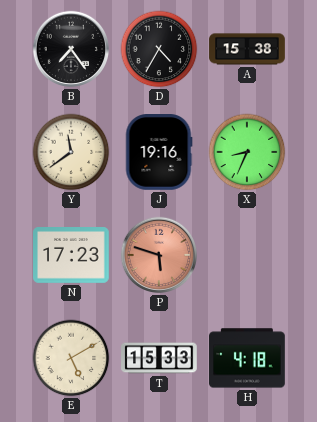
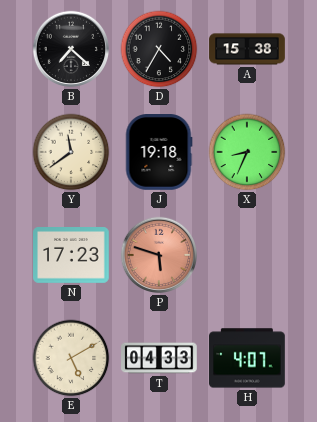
B: 7:24 -> 7:22
J: 19:16 -> 19:18
T: 15:33 -> 04:33
H: 4:18 -> 4:07
